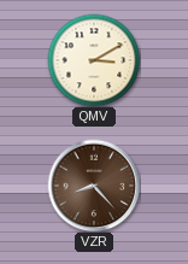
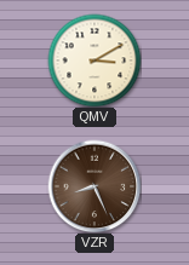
VZR: 8:23 -> 8:26
